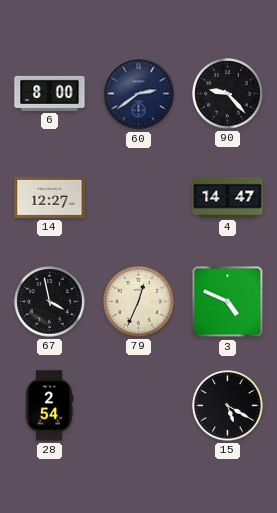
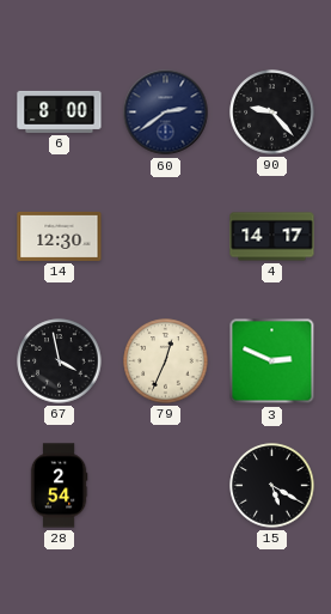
14: 12:27 -> 12:30
4: 14:47 -> 14:17
3: 4:49 -> 2:49
